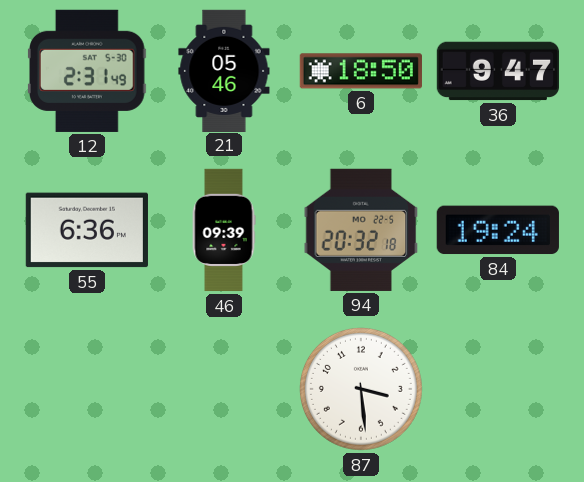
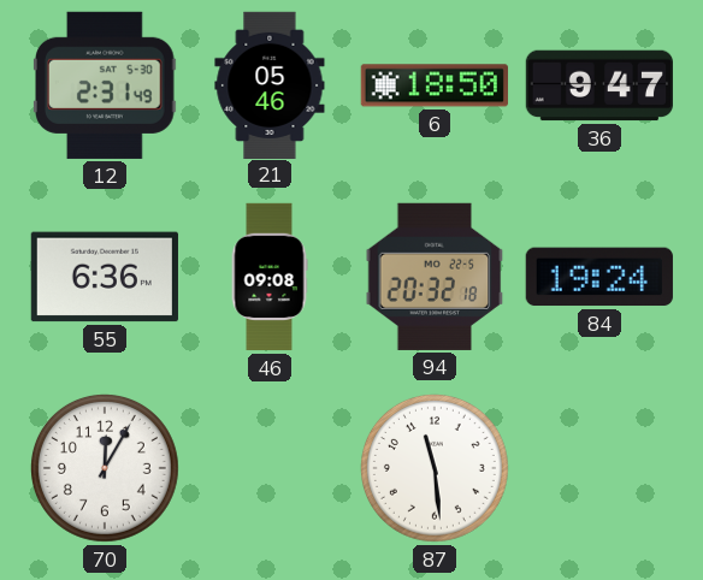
46: 09:39 -> 09:08
70: none -> 12:05
87: 3:29 -> 11:29
